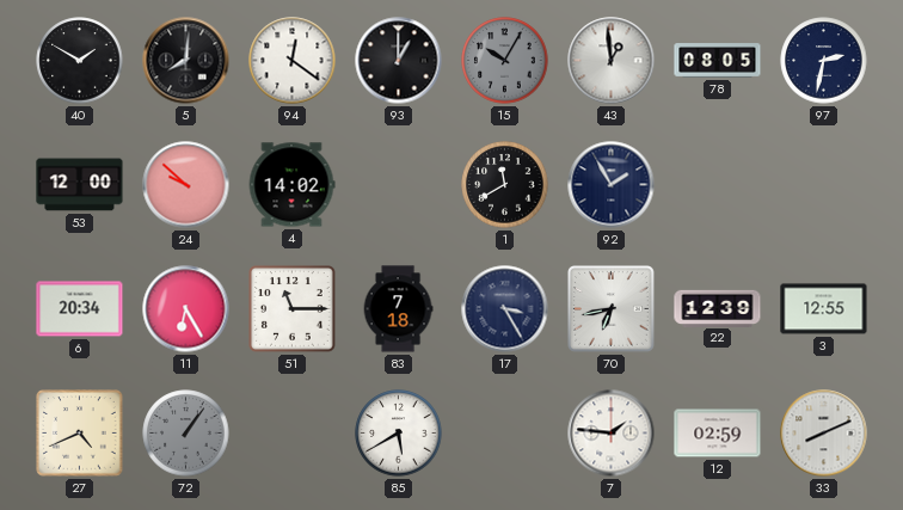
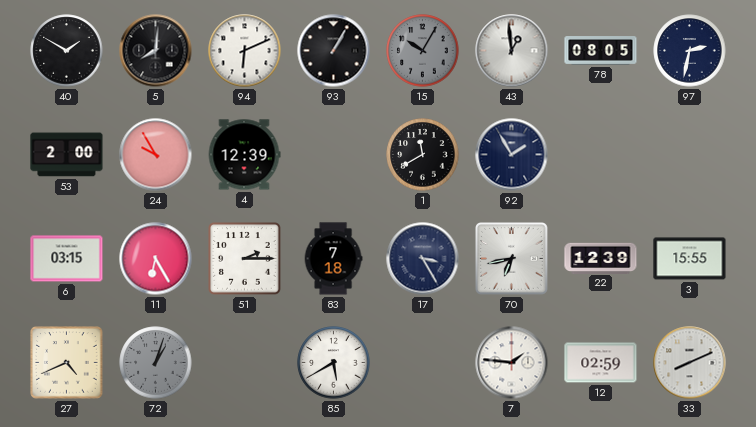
94: 12:21 -> 6:11
93: 1:00 -> 1:05
53: 12:00 -> 2:00
24: 9:52 -> 9:55
4: 14:02 -> 12:39
6: 20:34 -> 03:15
51: 11:15 -> 2:15
3: 12:55 -> 15:55
72: 1:06 -> 1:03
